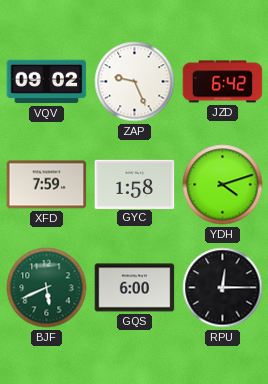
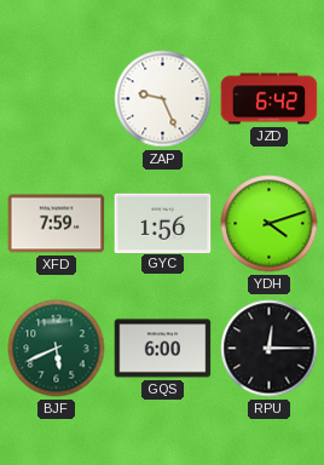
VQV: 09:02 -> none
GYC: 1:58 -> 1:56
